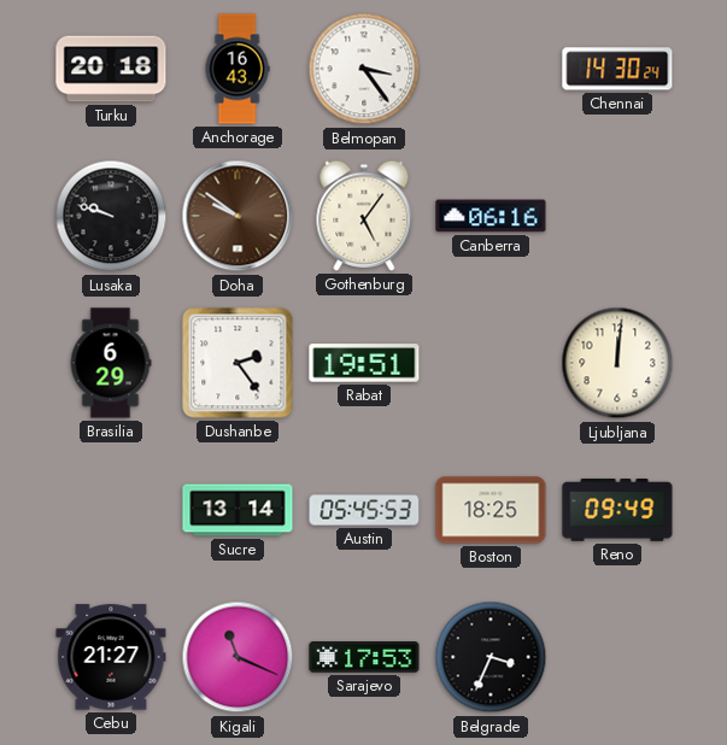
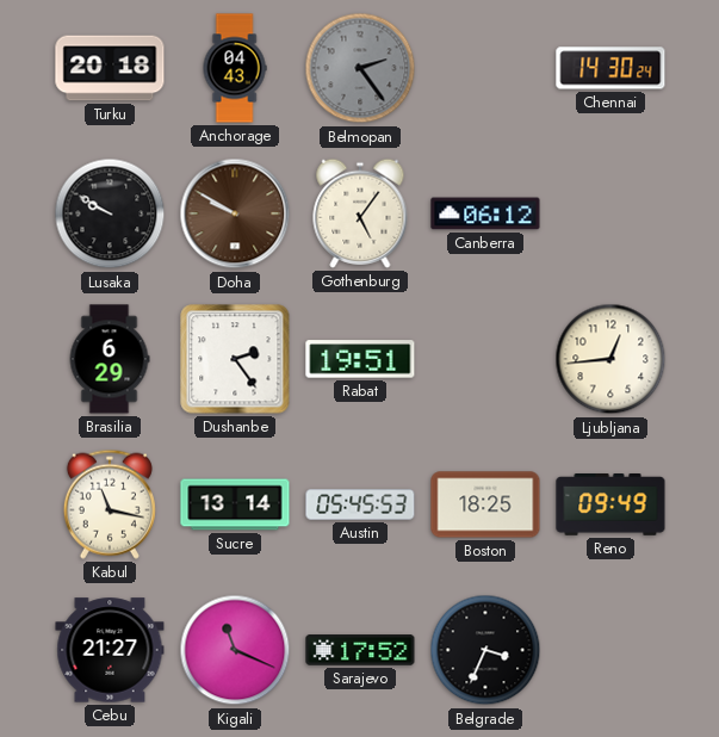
Anchorage: 16:43 -> 04:43
Belmopan: 3:24 -> 2:24
Belmopan dial: white -> grey
Lusaka: 9:48 -> 9:50
Doha: 9:51 -> 9:50
Canberra: 06:16 -> 06:12
Ljubljana: 12:01 -> 12:44
Kabul: none -> 11:17
Sarajevo: 17:53 -> 17:52
